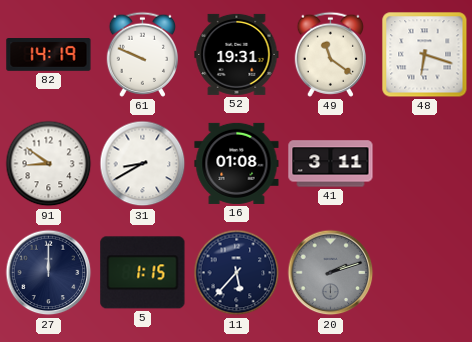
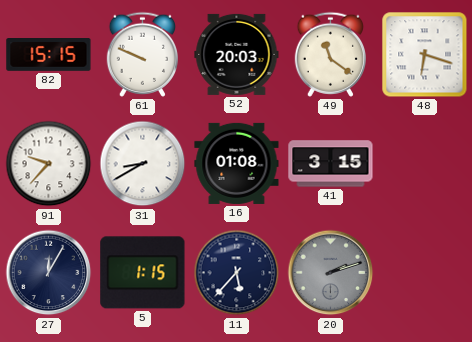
82: 14:19 -> 15:15
52: 19:31 -> 20:03
91: 8:51 -> 9:37
41: 3:11 -> 3:15
27: 12:00 -> 12:05
